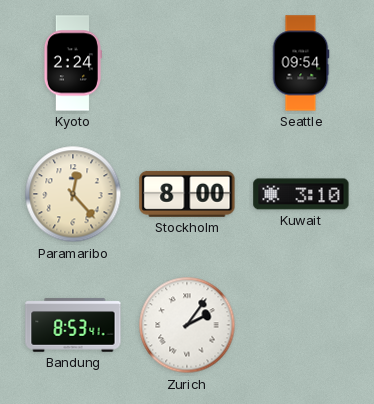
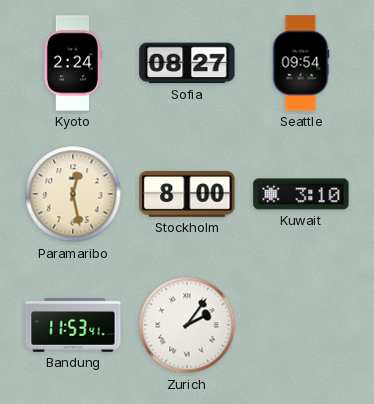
Sofia: none -> 08:27
Paramaribo: 12:23 -> 12:28
Bandung: 8:53 -> 11:53
